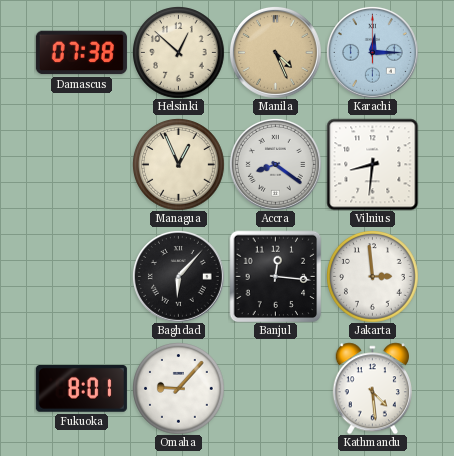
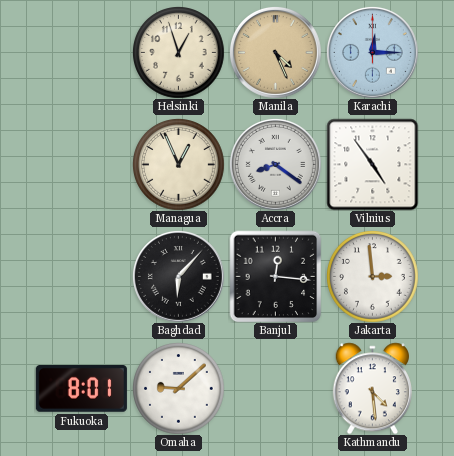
Damascus: 07:38 -> none
Helsinki: 12:52 -> 12:57
Vilnius: 8:31 -> 4:54
Omaha: 9:07 -> 9:08
